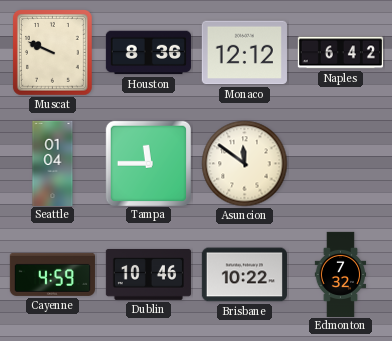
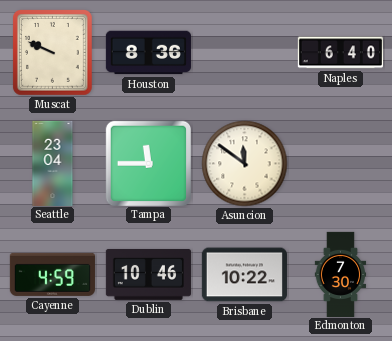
Monaco: 12:12 -> none
Naples: 6:42 -> 6:40
Seattle: 01:04 -> 23:04
Edmonton: 7:32 -> 7:30
